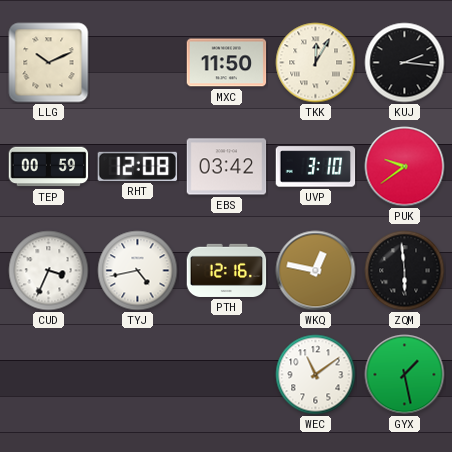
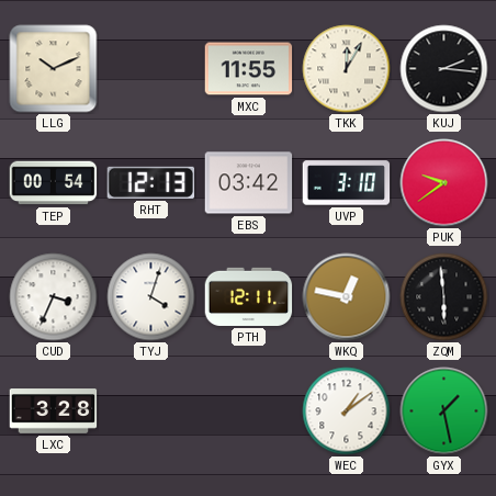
MXC: 11:50 -> 11:55
TEP: 00:59 -> 00:54
RHT: 12:08 -> 12:13
TYJ: 4:43 -> 4:03
PTH: 12:16 -> 12:11
LXC: none -> 3:28
WEC: 11:09 -> 1:09
